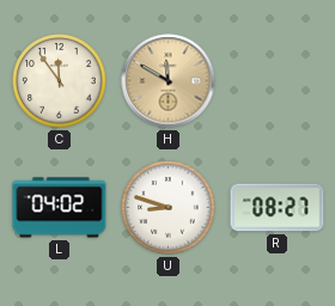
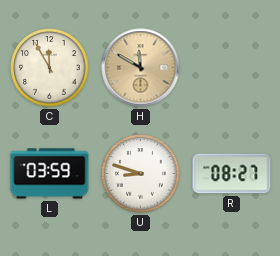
C: 11:54 -> 11:55
L: 04:02 -> 03:59
